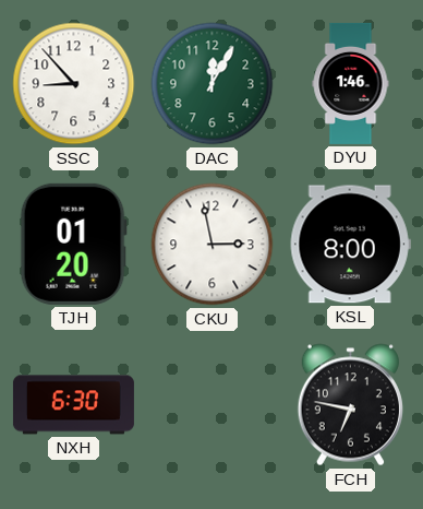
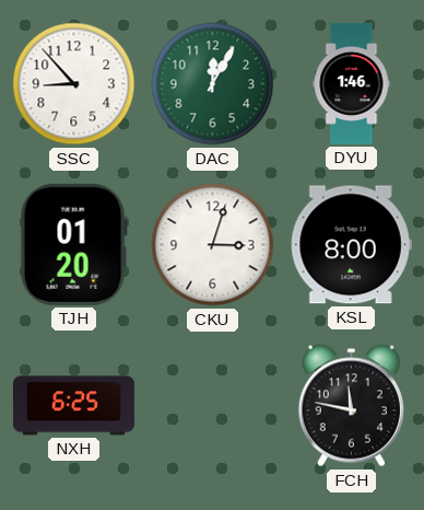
CKU: 2:58 -> 3:03
NXH: 6:30 -> 6:25
FCH: 6:47 -> 11:47
